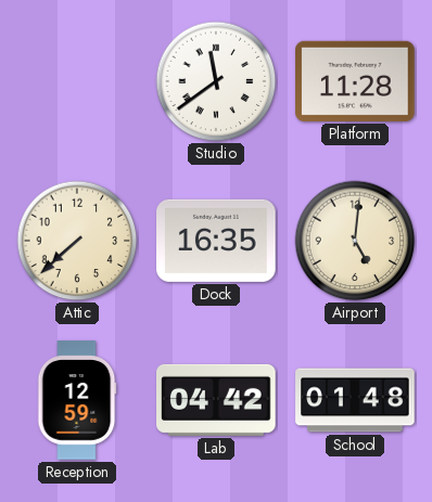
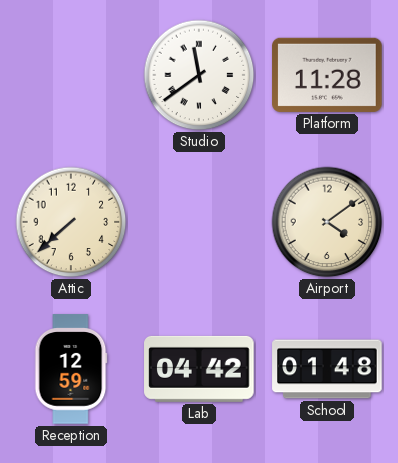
Dock: 16:35 -> none
Airport: 5:01 -> 4:09
